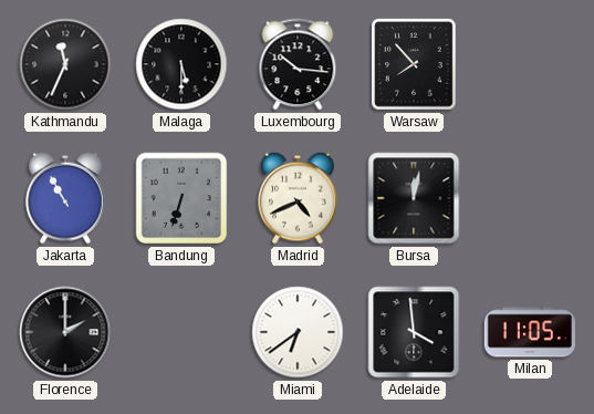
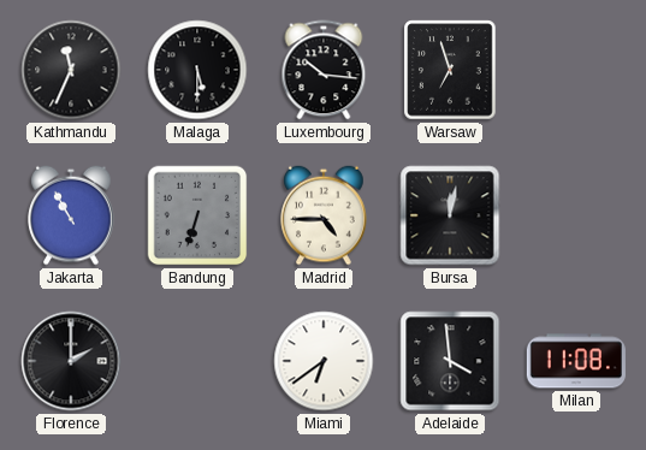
Warsaw: 7:53 -> 6:57
Madrid: 4:41 -> 4:45
Milan: 11:05 -> 11:08
